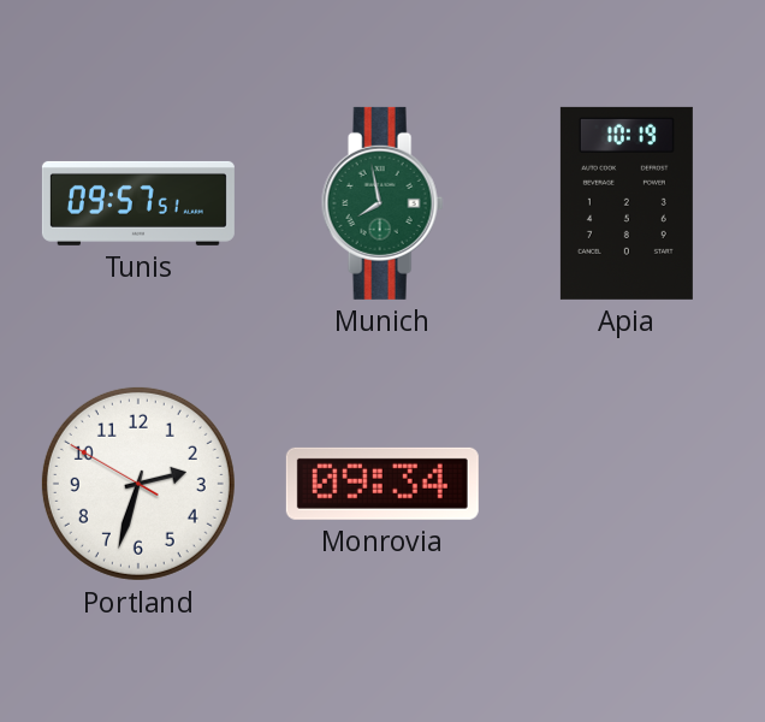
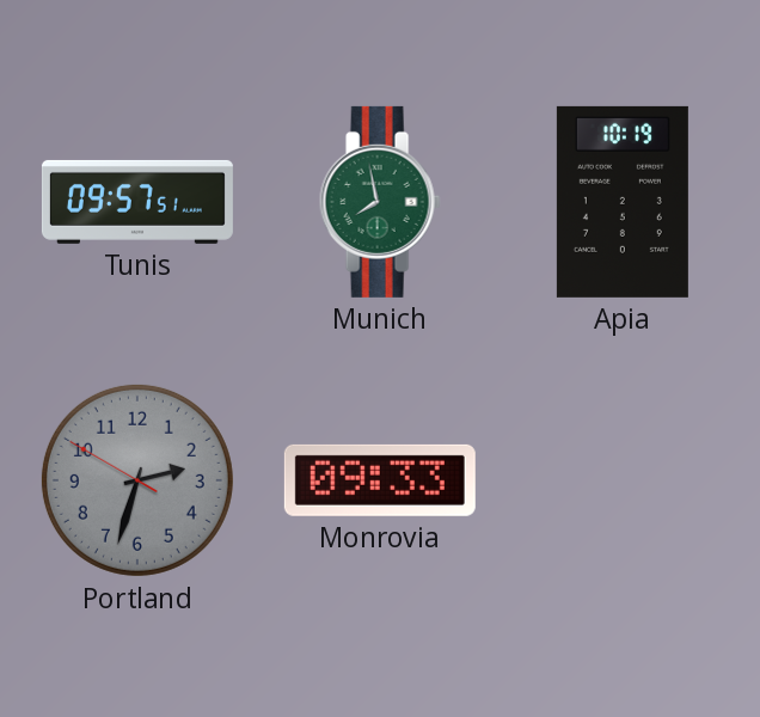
Portland dial: white -> grey
Monrovia: 09:34 -> 09:33
